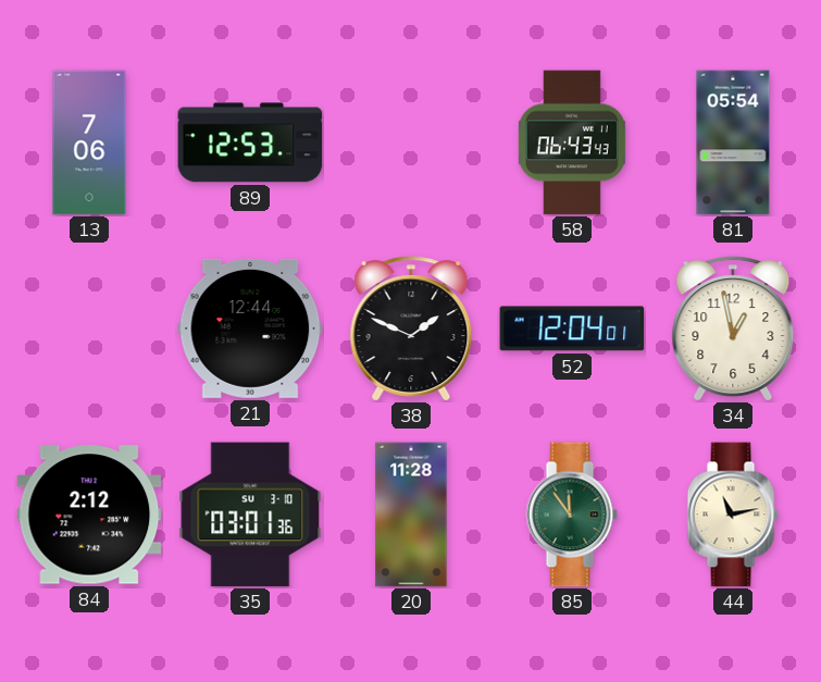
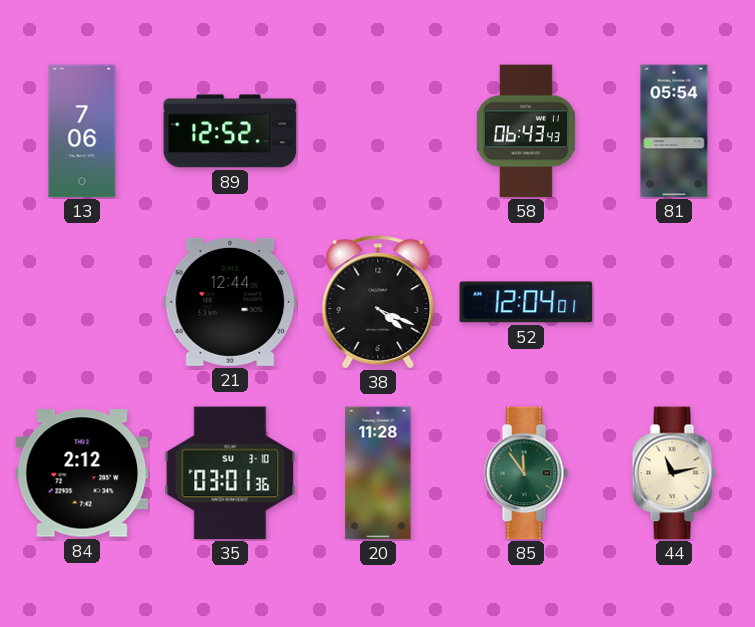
89: 12:53 -> 12:52
38: 1:49 -> 4:19
34: 12:58 -> none
